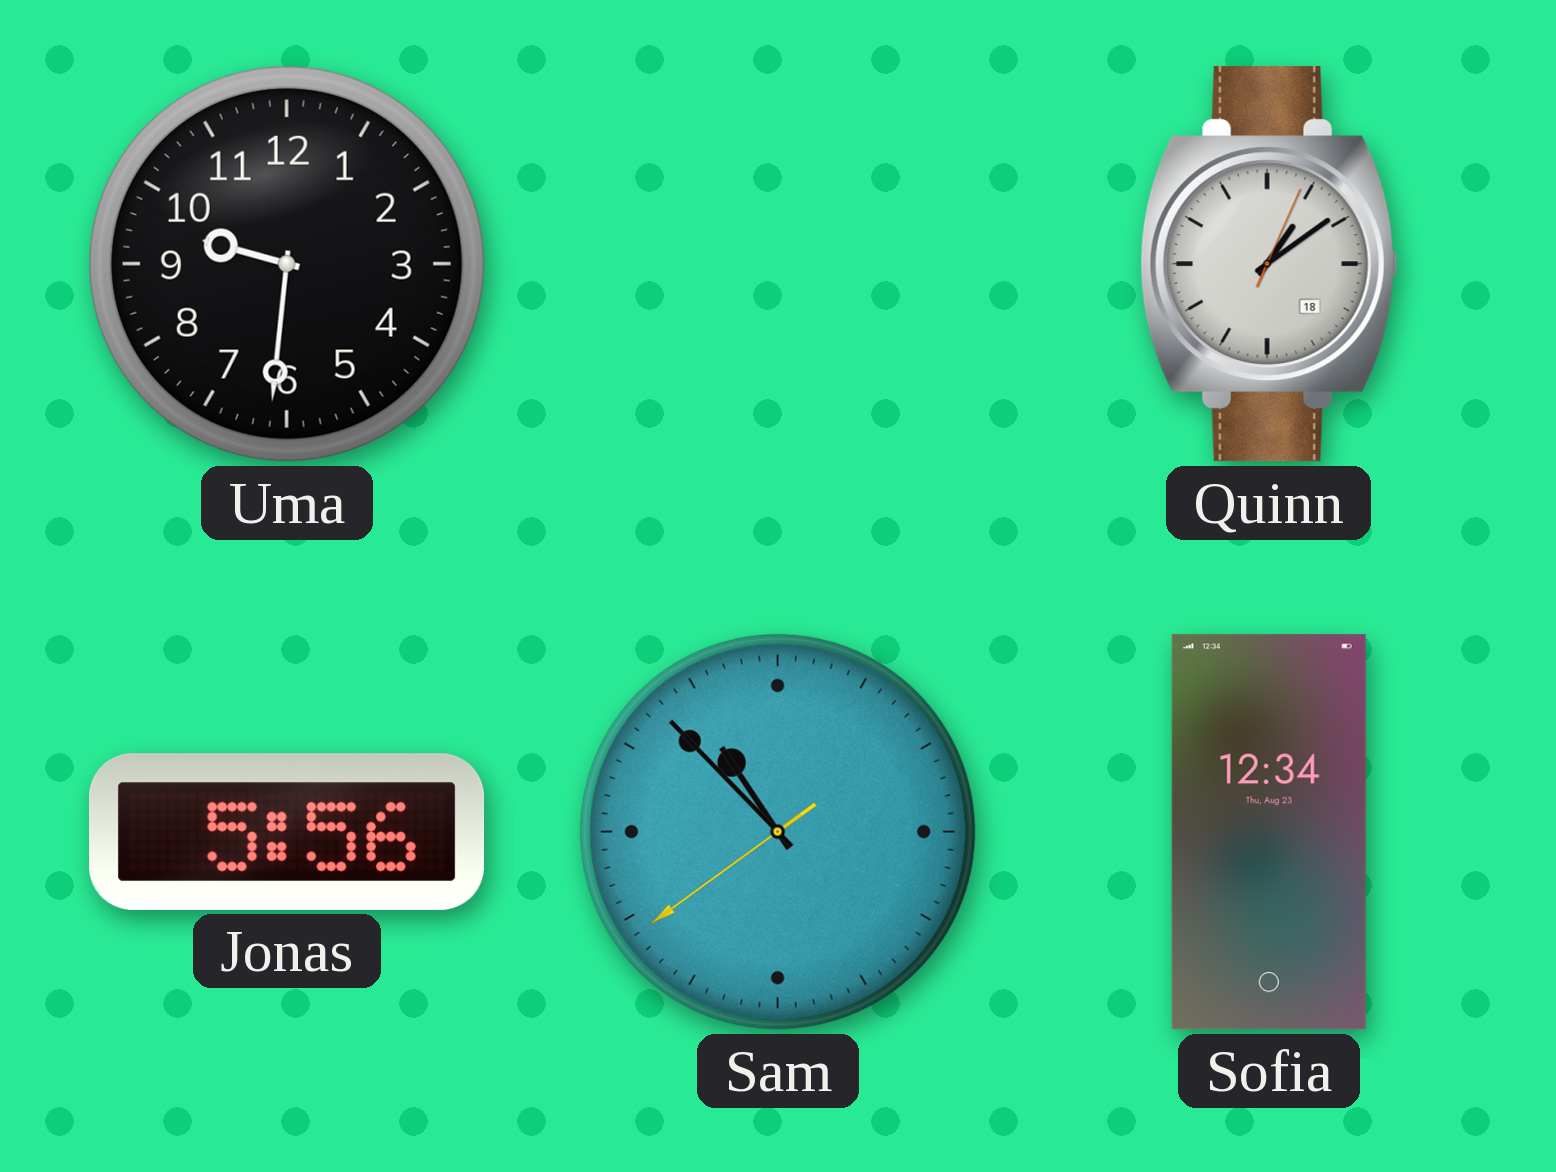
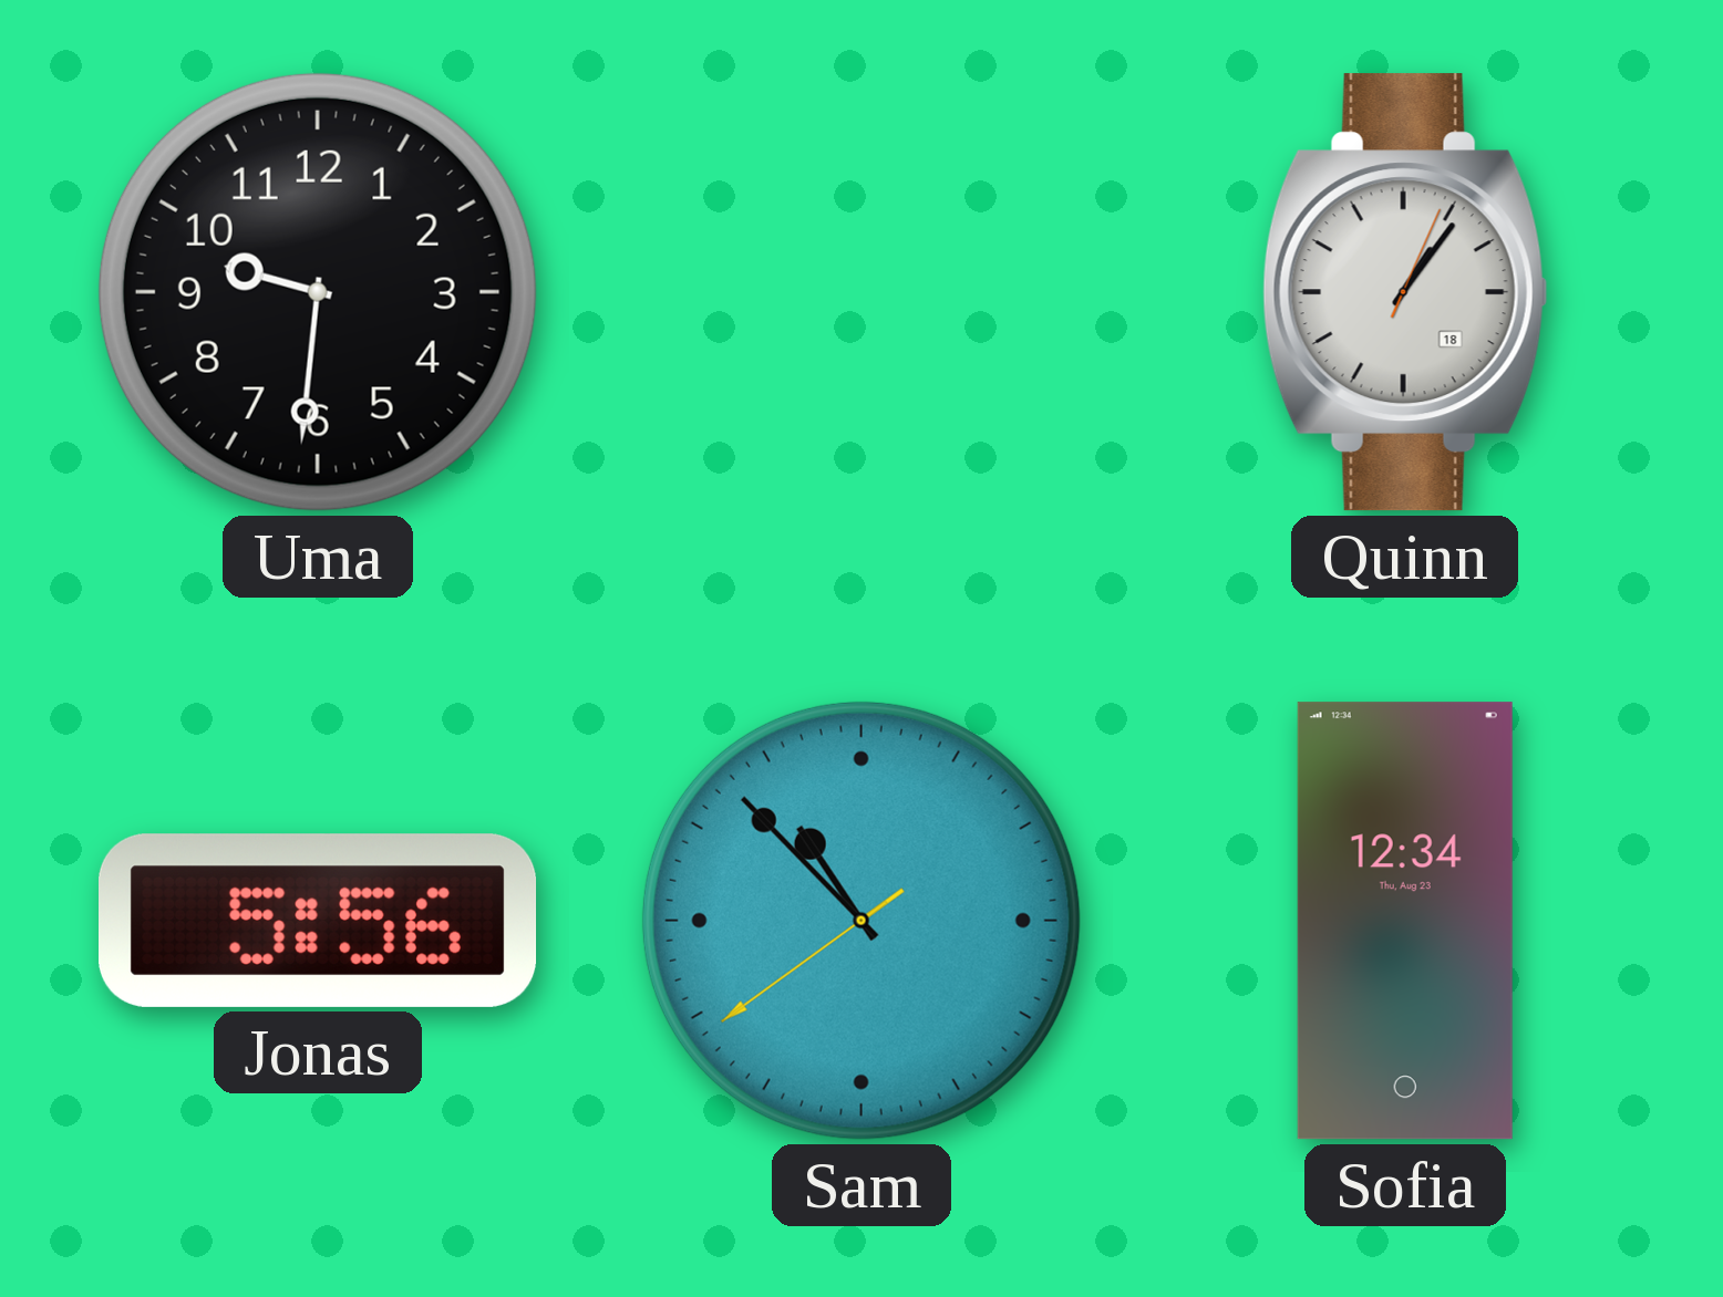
Quinn: 1:09 -> 1:06
